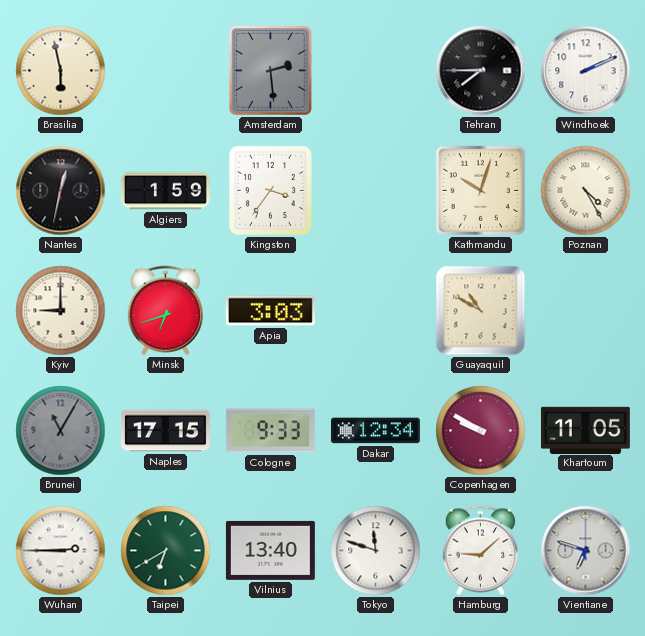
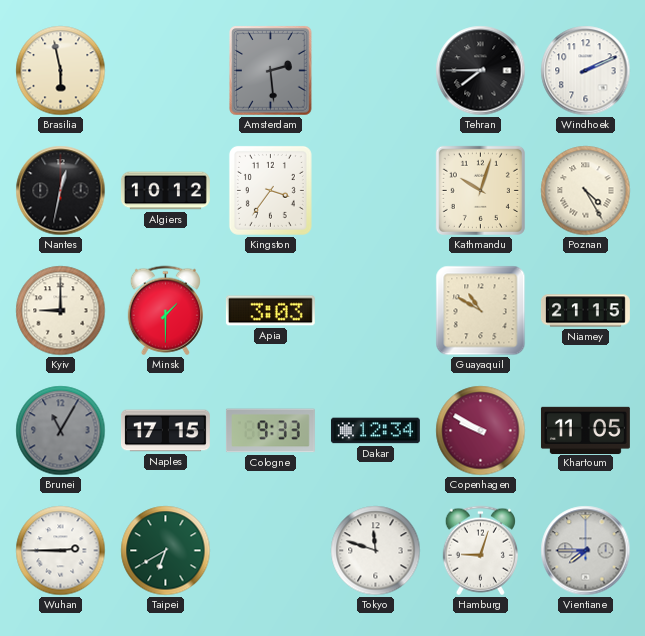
Algiers: 1:59 -> 10:12
Minsk: 6:42 -> 1:30
Niamey: none -> 21:15
Vilnius: 13:40 -> none
Hamburg: 9:08 -> 9:03
Vientiane: 6:48 -> 7:45
